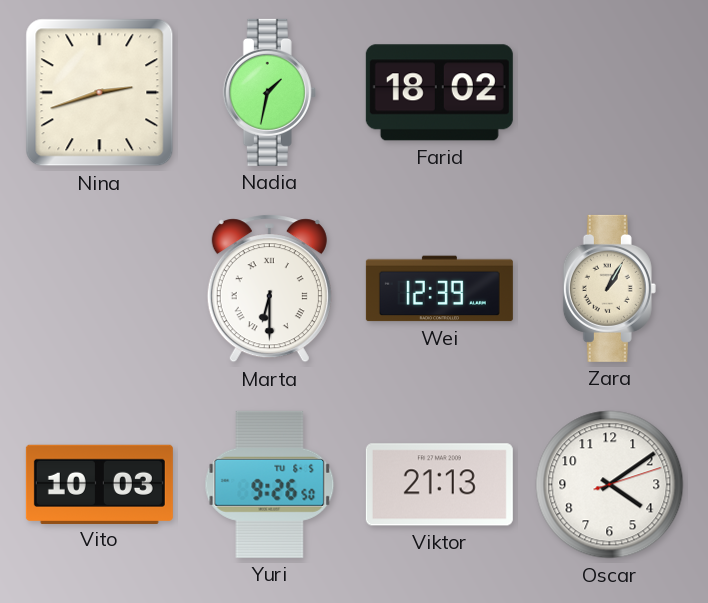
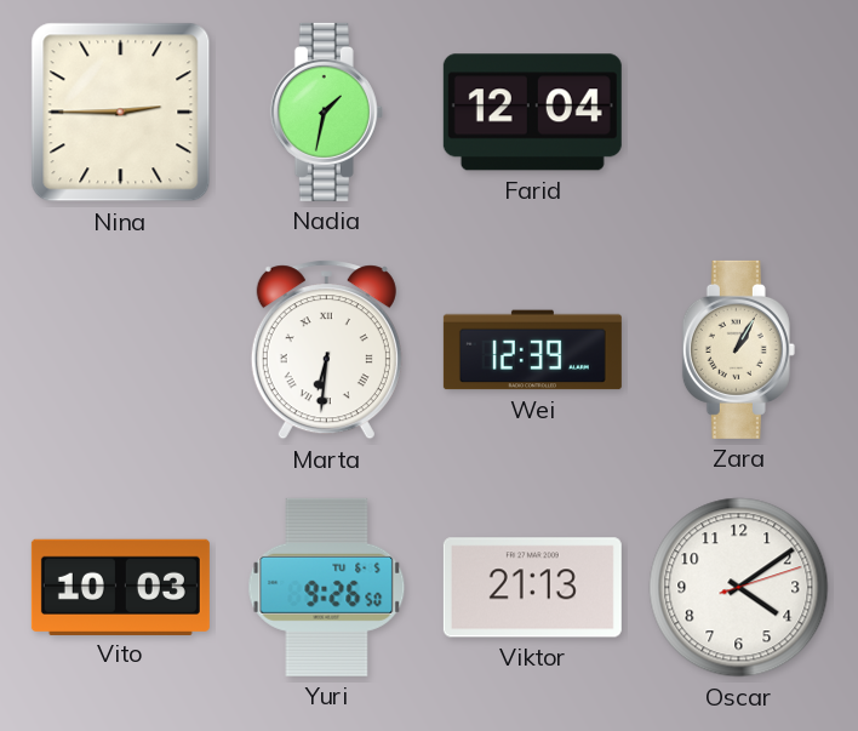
Nina: 2:42 -> 2:45
Farid: 18:02 -> 12:04
Marta: 6:30 -> 6:31
